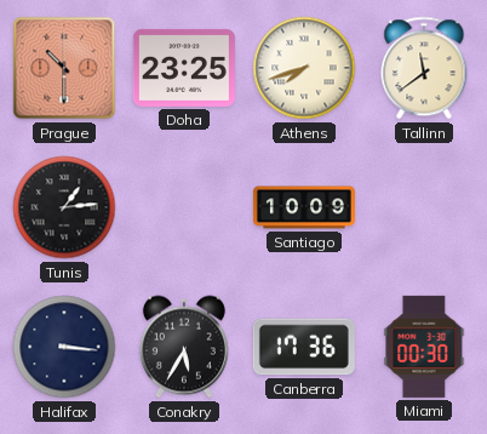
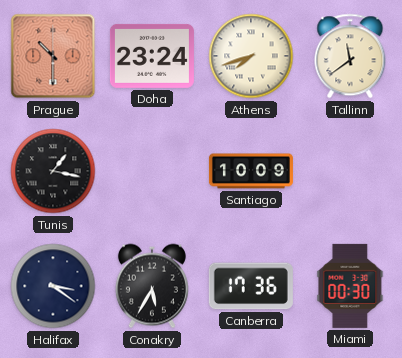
Doha: 23:25 -> 23:24
Tunis: 1:14 -> 1:17
Halifax: 3:16 -> 3:21
